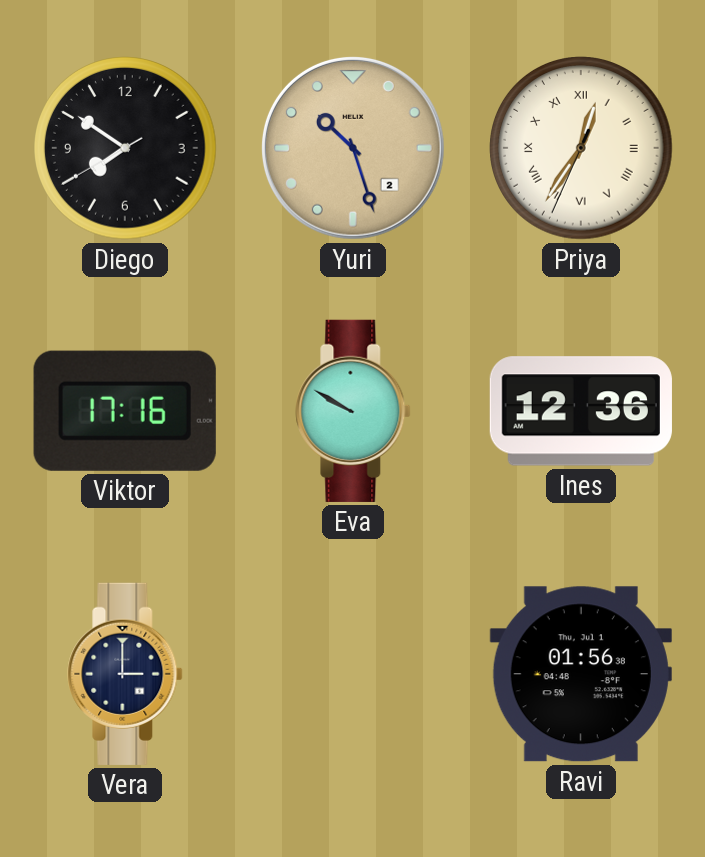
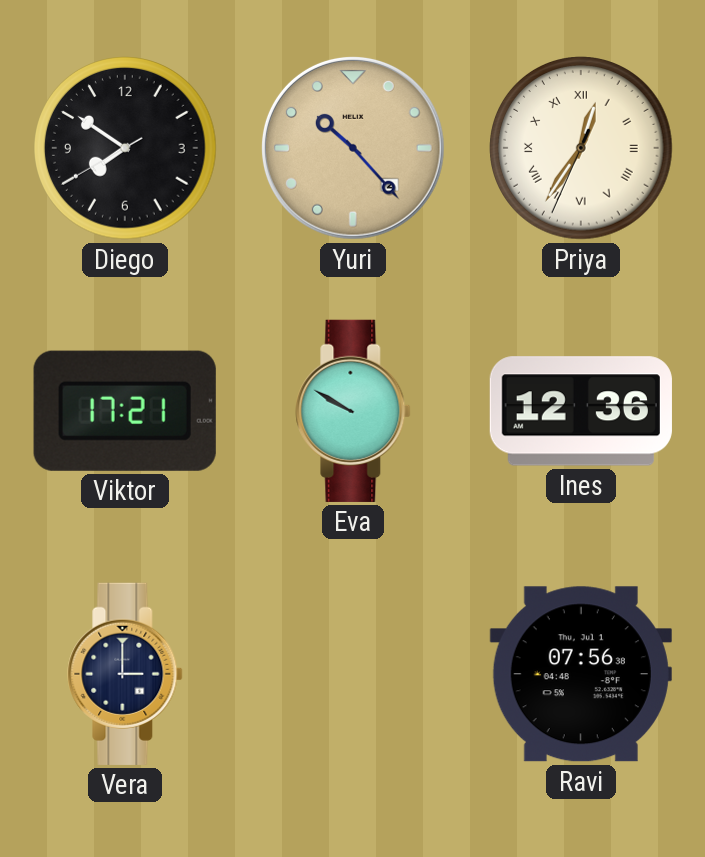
Yuri: 10:27 -> 10:23
Viktor: 17:16 -> 17:21
Ravi: 01:56 -> 07:56
